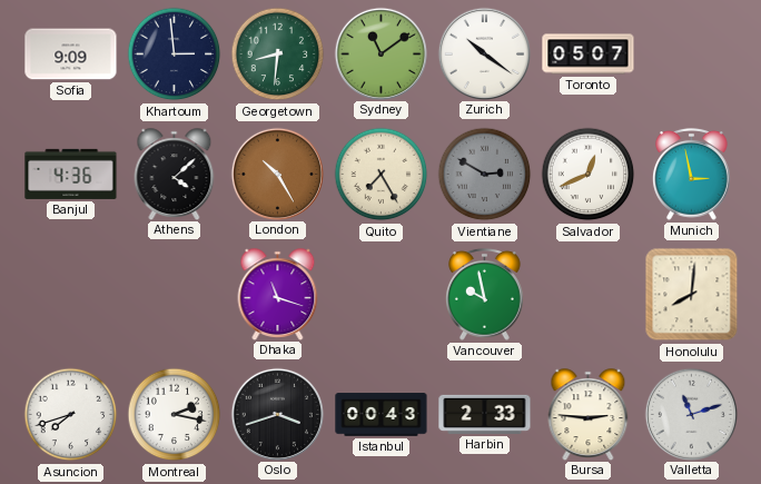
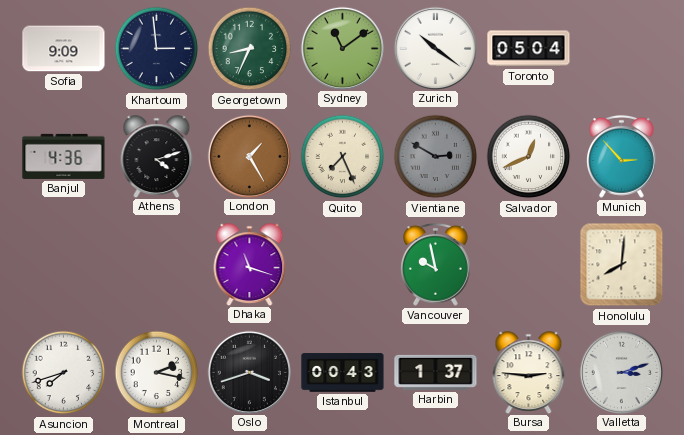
Georgetown: 8:31 -> 8:34
Toronto: 05:07 -> 05:04
Athens: 4:08 -> 4:12
London: 10:25 -> 1:25
Quito: 7:25 -> 7:26
Munich: 2:58 -> 2:53
Harbin: 2:33 -> 1:37
Valletta: 11:12 -> 3:12
